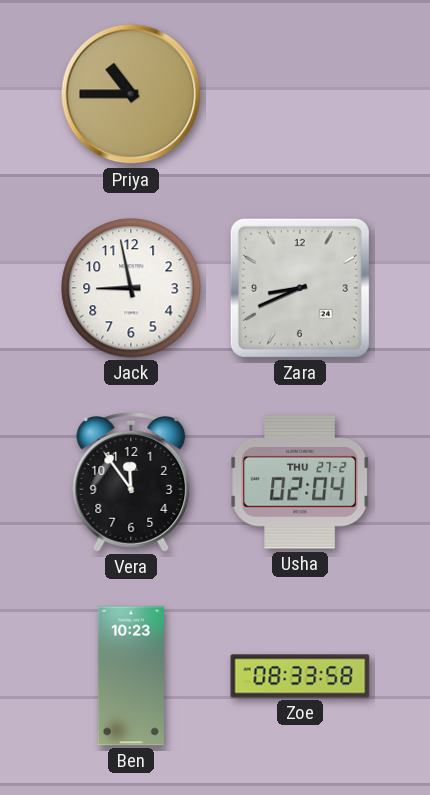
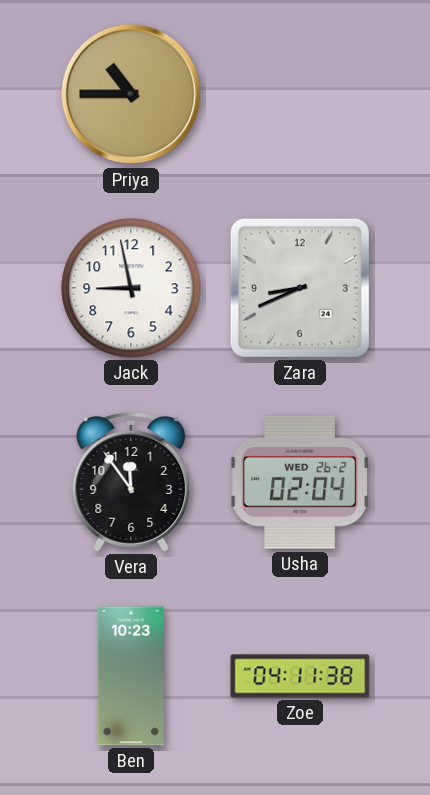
Usha date: THU 27-2 -> WED 26-2
Zoe: 08:33 -> 04:11
